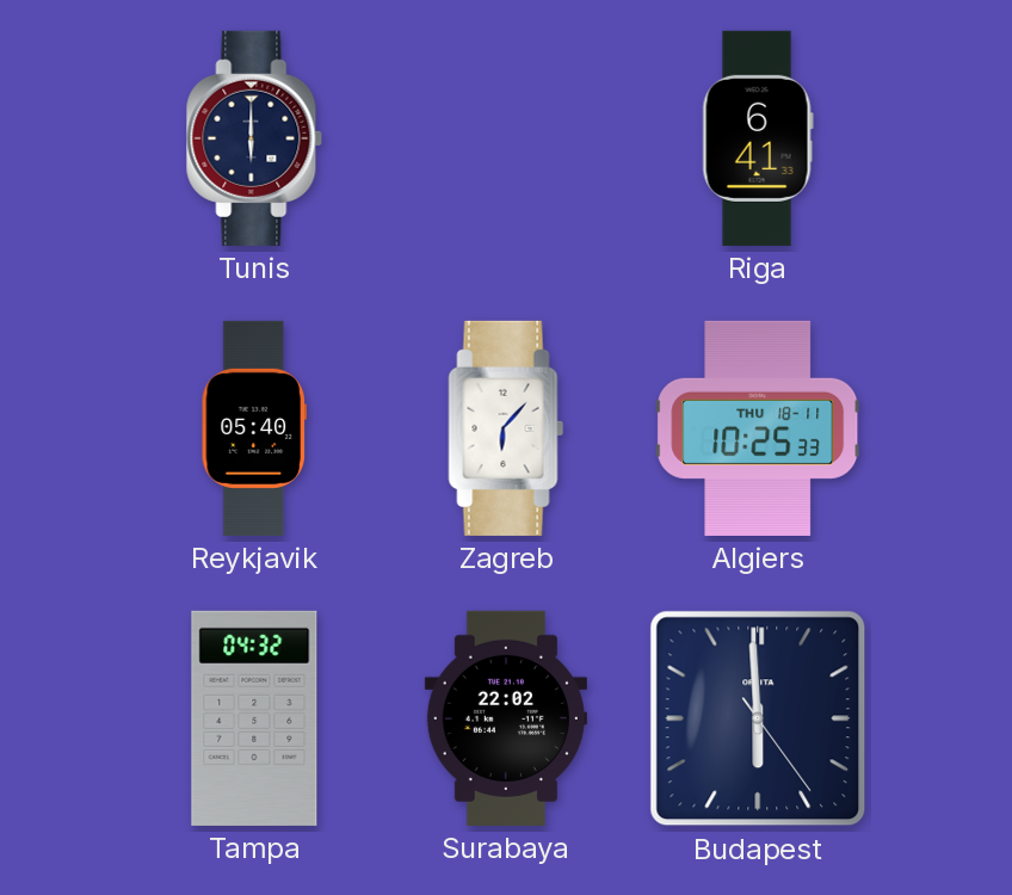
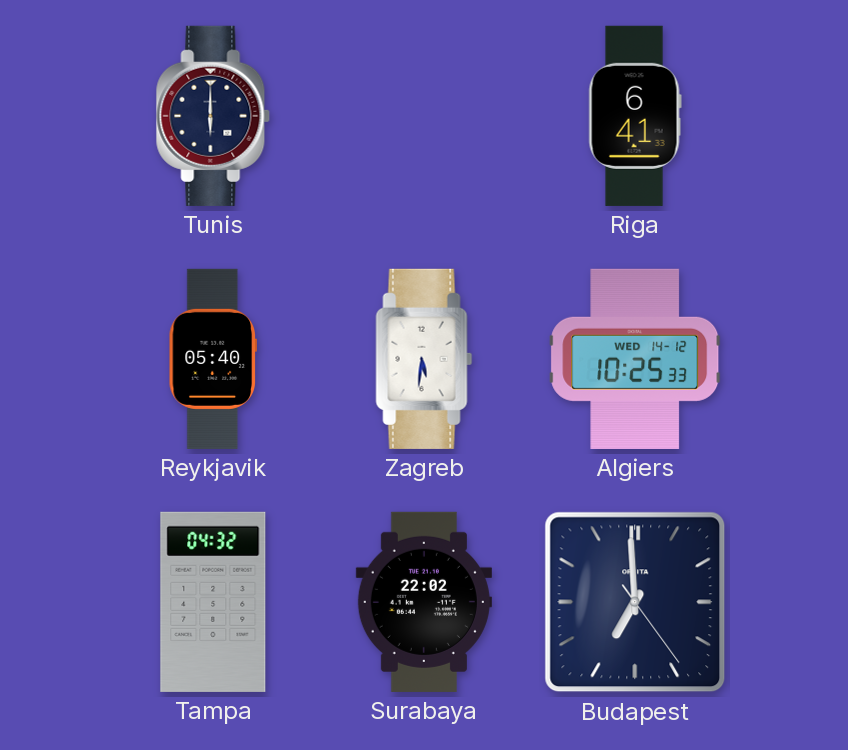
Zagreb: 6:07 -> 5:31
Algiers date: THU 18-11 -> WED 14-12
Budapest: 5:59 -> 6:59
